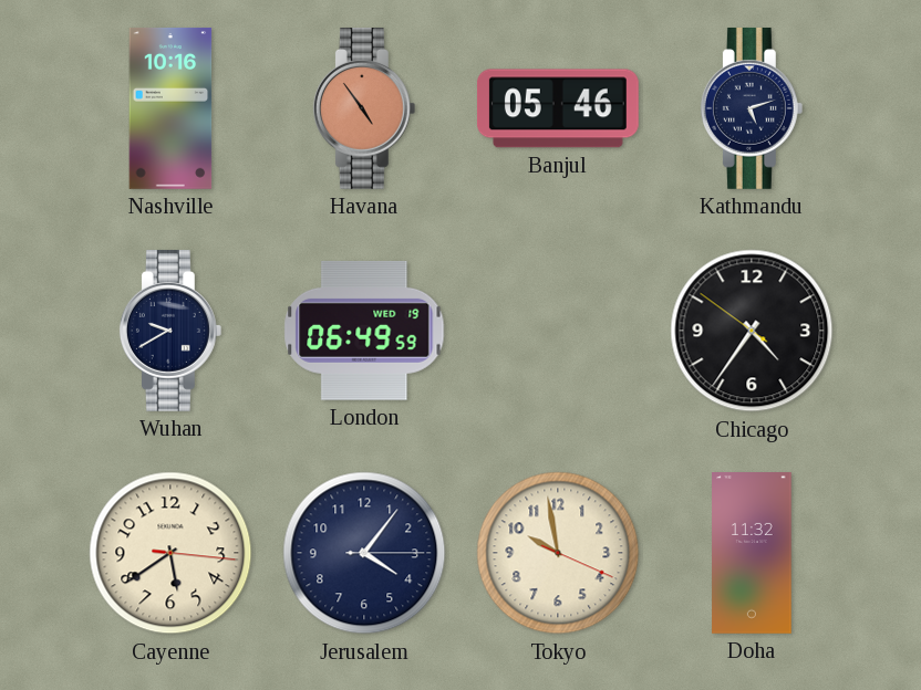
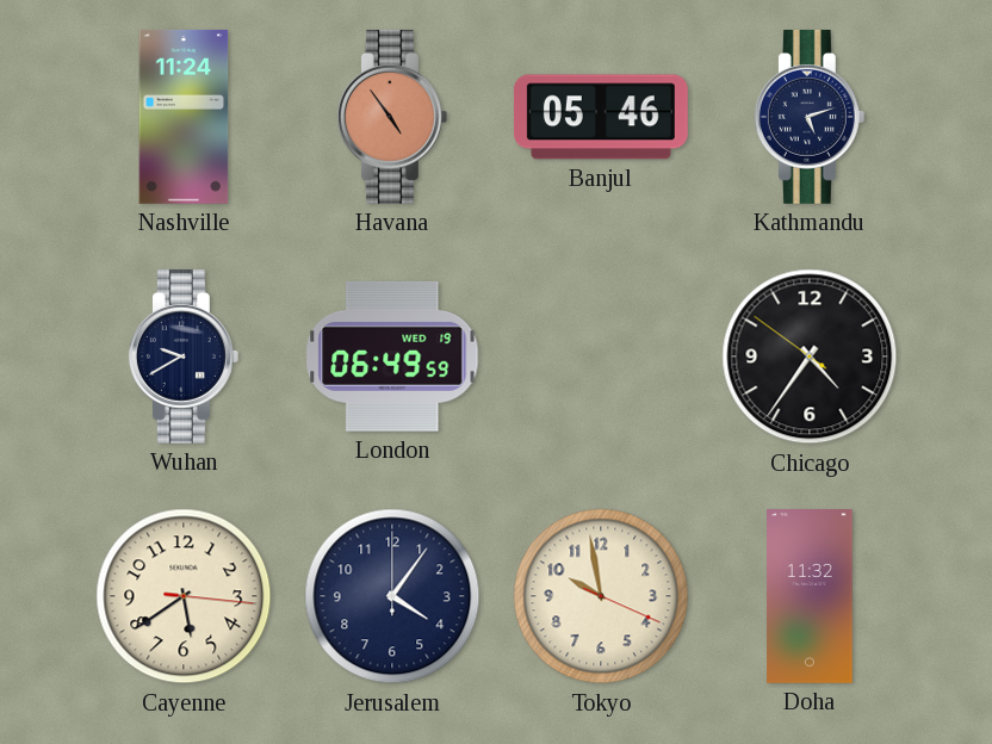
Nashville: 10:16 -> 11:24
Jerusalem: 4:06:15 -> 4:06:00
